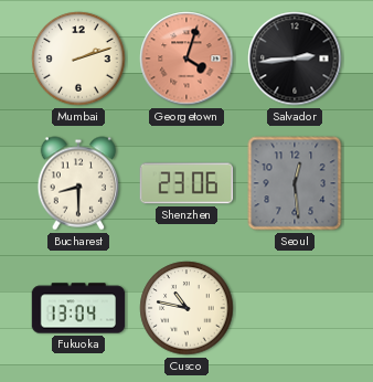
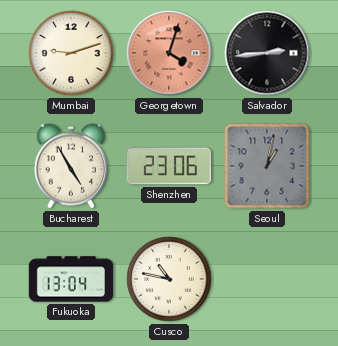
Mumbai: 2:12 -> 9:12
Bucharest: 8:30 -> 4:55
Seoul: 12:29 -> 1:02
